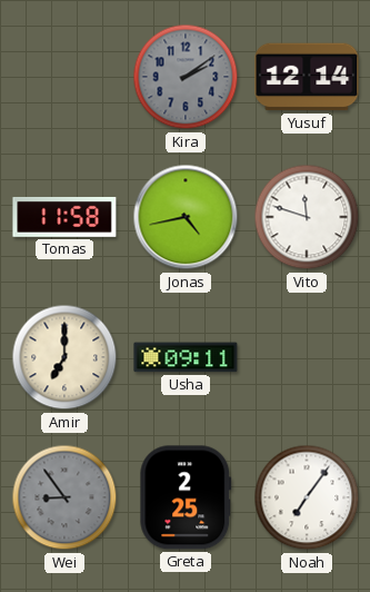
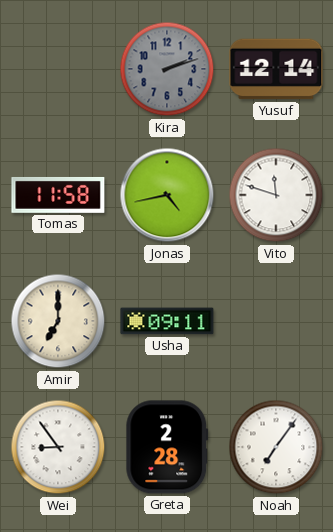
Kira: 2:09 -> 2:12
Wei dial: grey -> white
Greta: 2:25 -> 2:28
